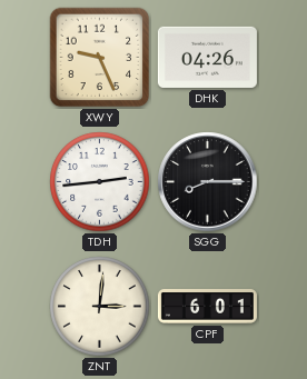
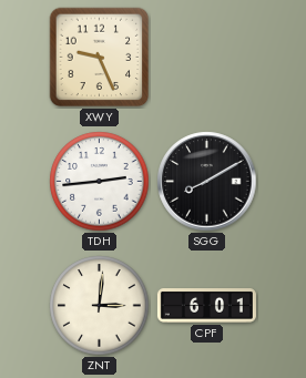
DHK: 04:26 -> none
SGG: 8:15 -> 8:10
